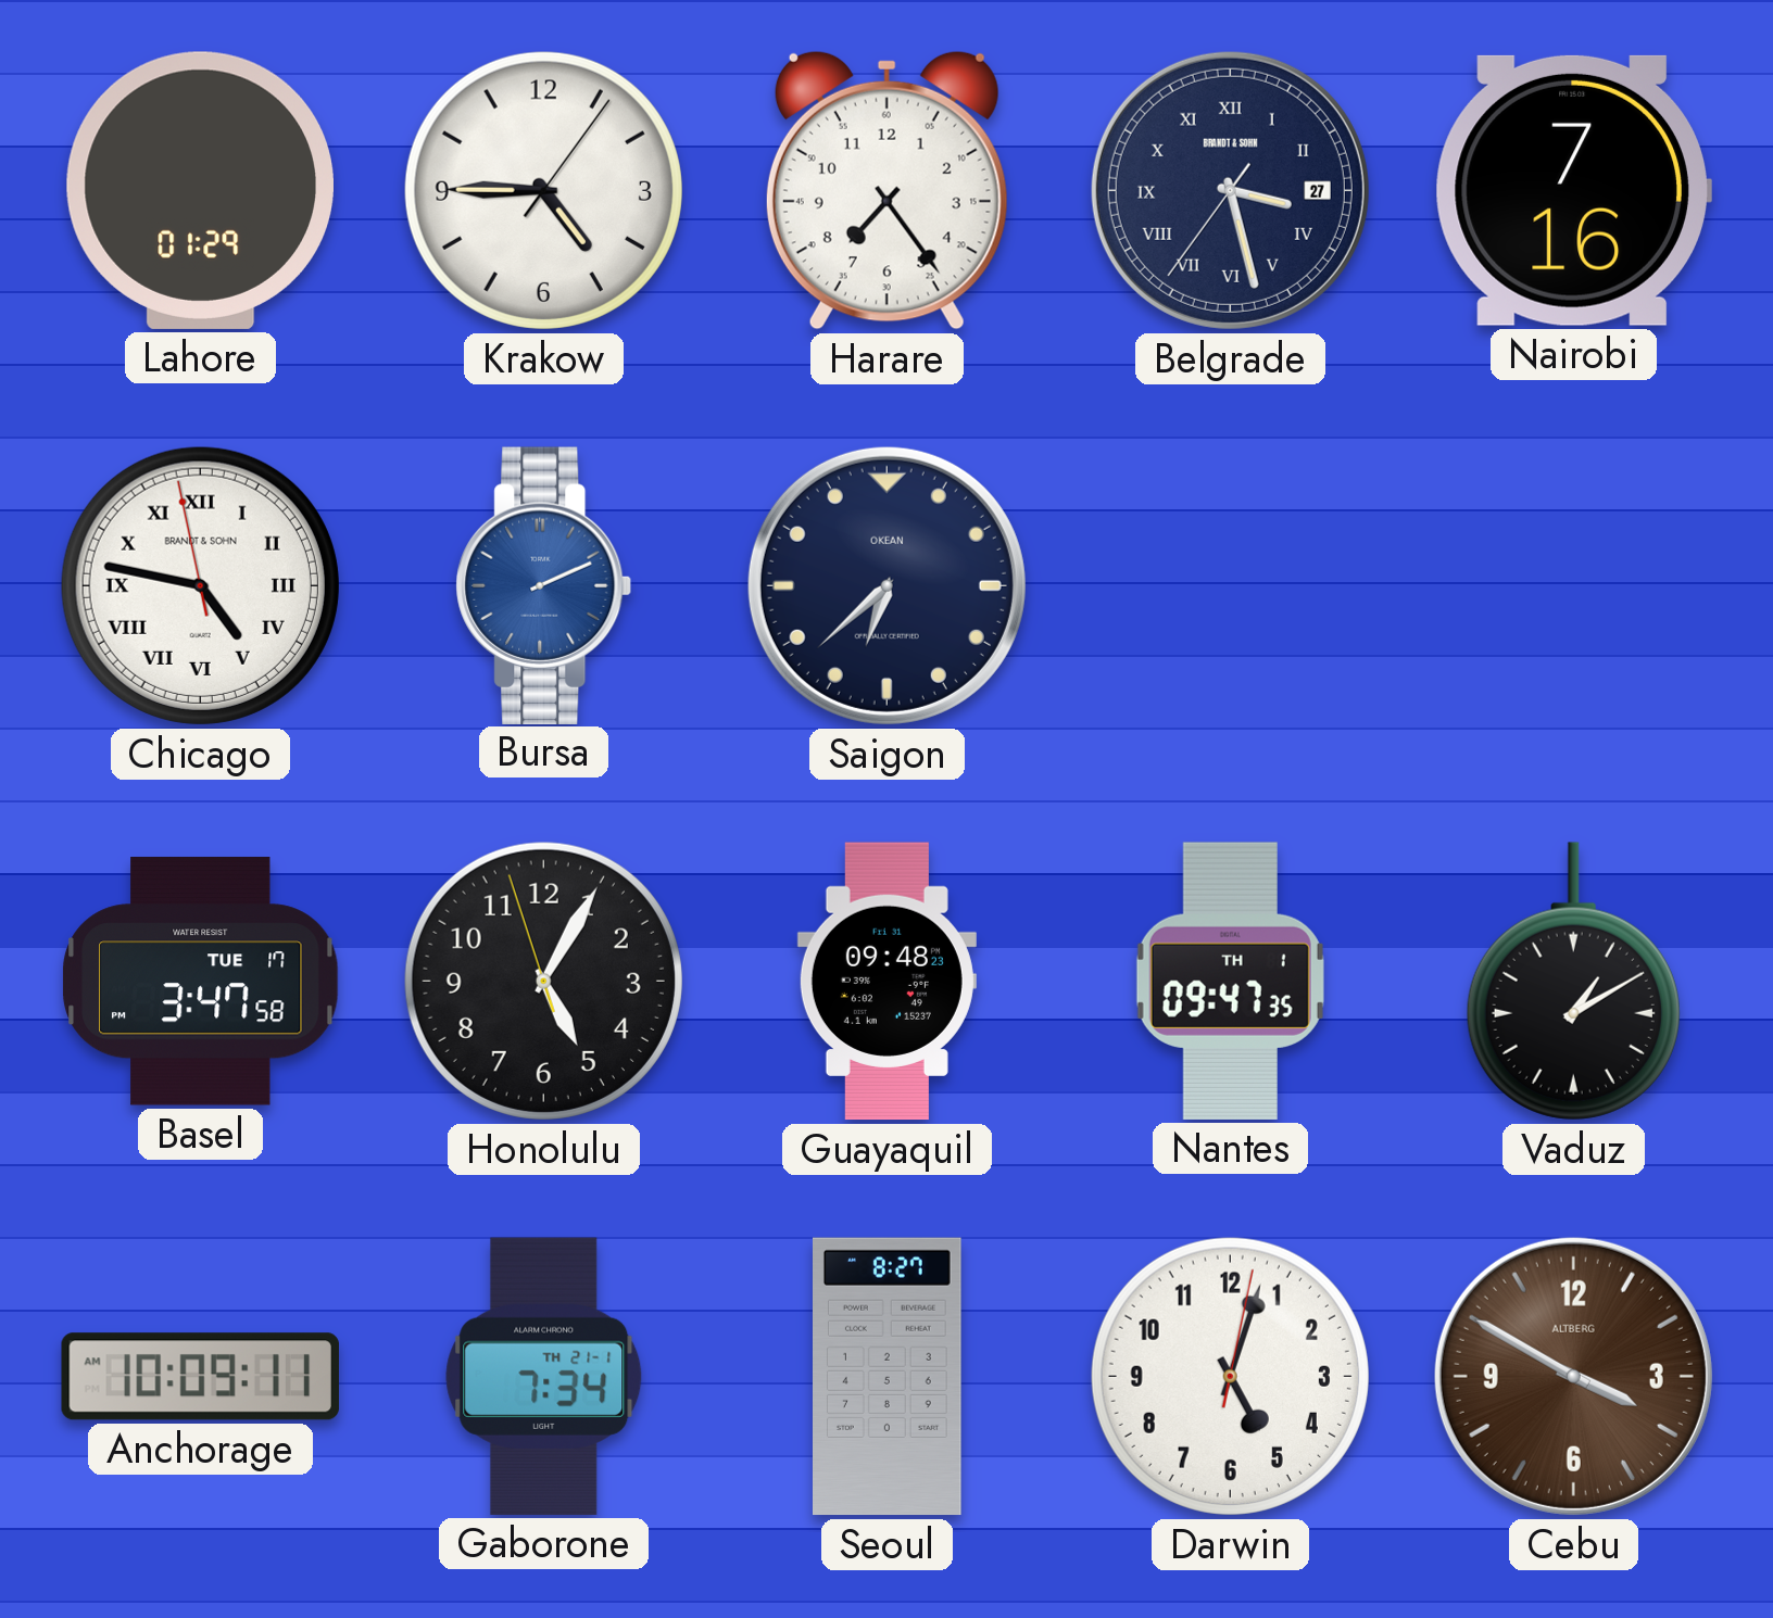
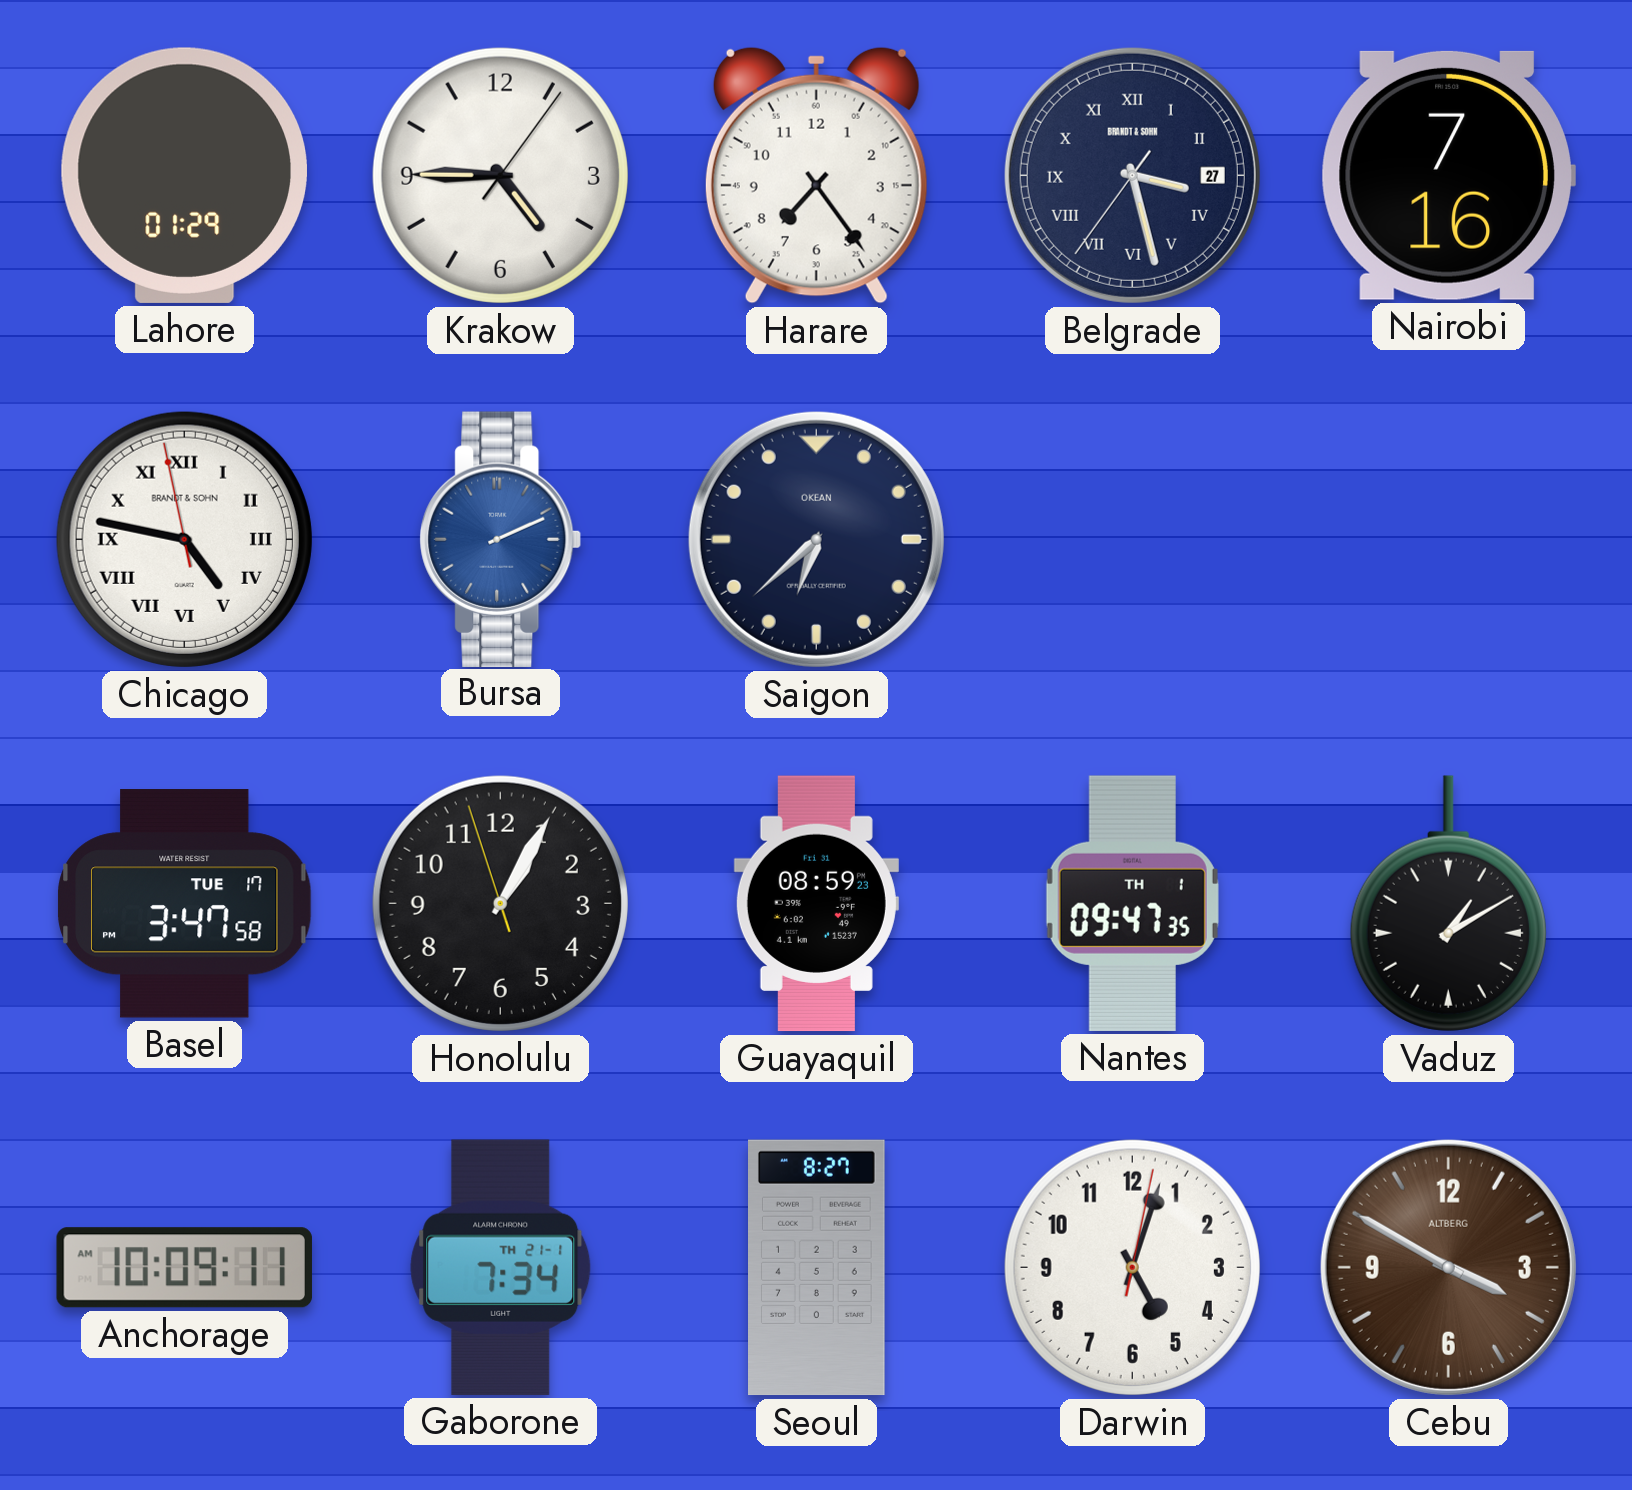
Honolulu: 5:04 -> 1:04
Guayaquil: 09:48 -> 08:59
